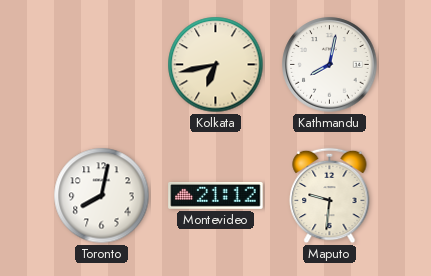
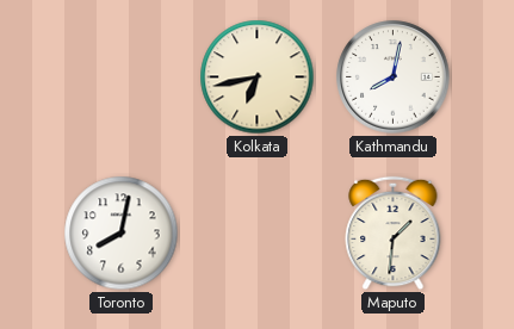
Montevideo: 21:12 -> none
Maputo: 9:31 -> 1:31
